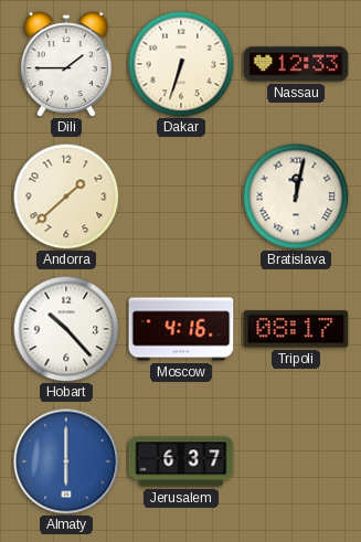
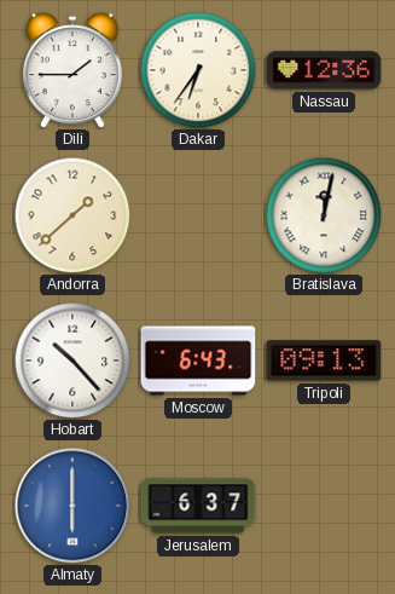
Dakar: 6:33 -> 6:36
Nassau: 12:33 -> 12:36
Moscow: 4:16 -> 6:43
Tripoli: 08:17 -> 09:13
